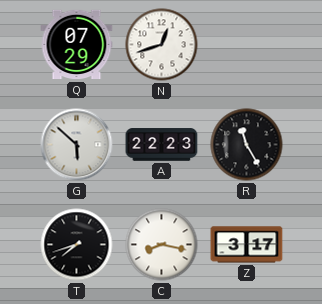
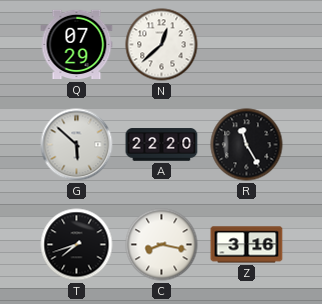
N: 12:42 -> 12:38
A: 22:23 -> 22:20
Z: 3:17 -> 3:16
